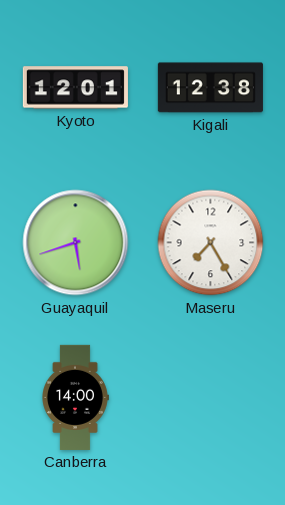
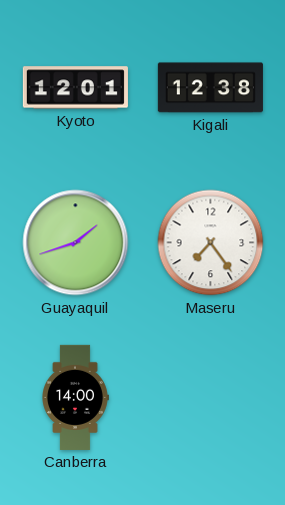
Guayaquil: 5:42 -> 1:42
Maseru: 7:25 -> 7:24
